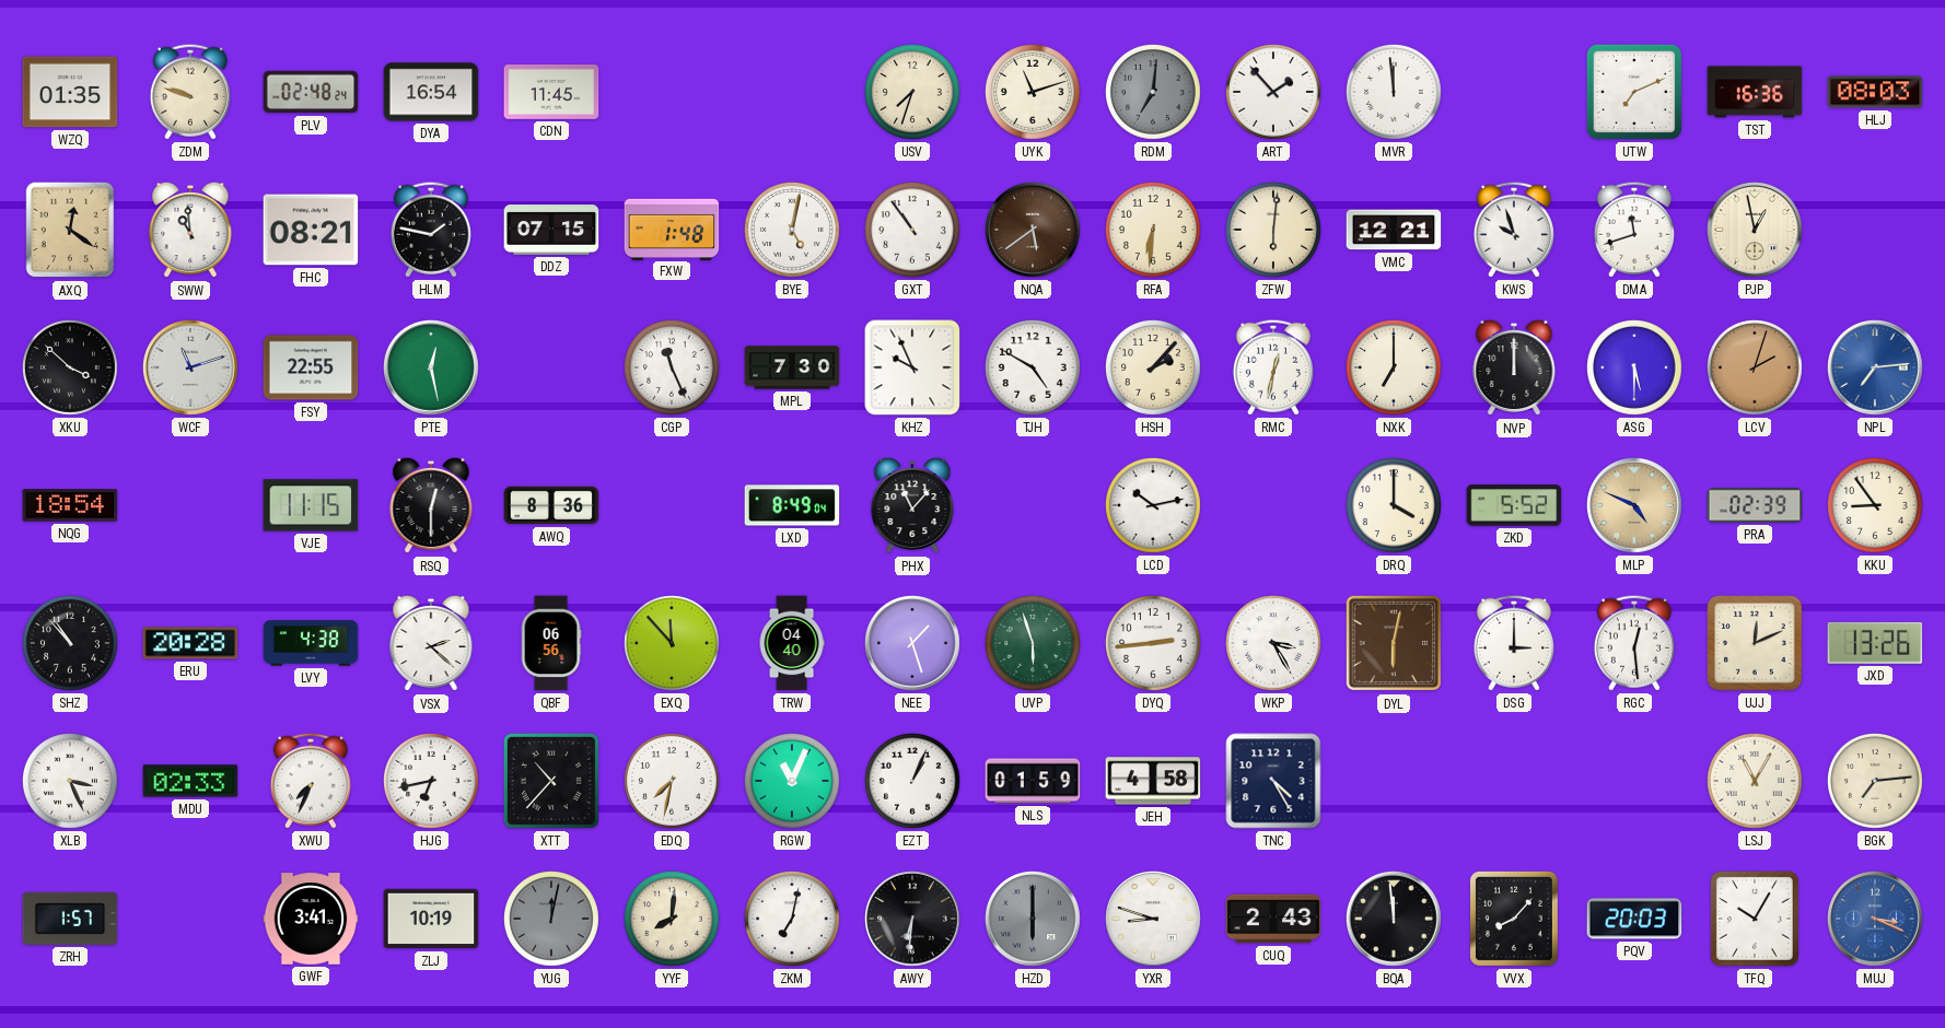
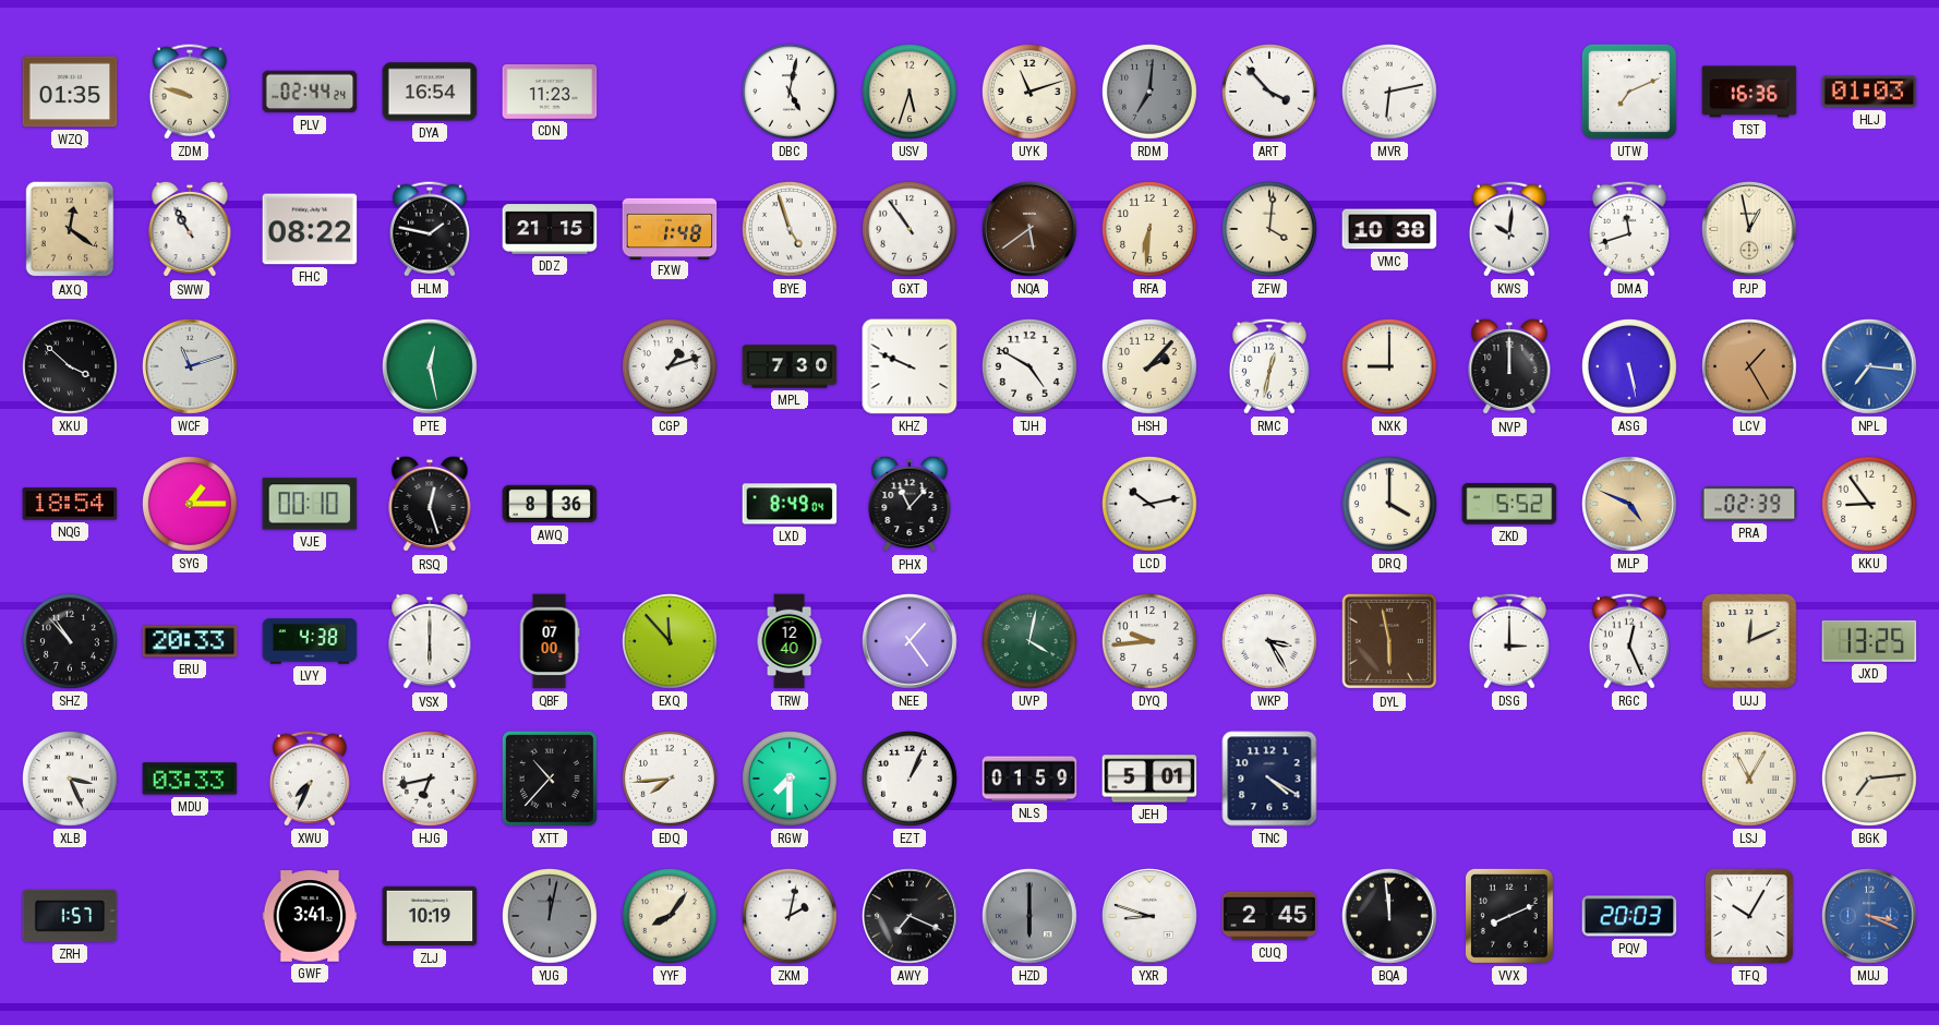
PLV: 02:48 -> 02:44
CDN: 11:45 -> 11:23
DBC: none -> 5:02
USV: 7:33 -> 5:33
ART: 1:53 -> 3:53
MVR: 11:59 -> 6:13
HLJ: 08:03 -> 01:03
SWW: 10:59 -> 10:55
FHC: 08:21 -> 08:22
DDZ: 07:15 -> 21:15
BYE: 5:02 -> 4:57
ZFW: 6:01 -> 4:01
VMC: 12:21 -> 10:38
KWS: 9:57 -> 10:01
FSY: 22:55 -> none
CGP: 11:26 -> 1:12
KHZ: 9:56 -> 9:49
NXK: 7:00 -> 9:00
ASG: 5:30 -> 5:28
LCV: 2:03 -> 1:25
NPL: 7:14 -> 7:16
SYG: none -> 1:15
VJE: 11:15 -> 00:10
RSQ: 12:30 -> 12:27
ERU: 20:28 -> 20:33
VSX: 2:22 -> 6:00
QBF: 06:56 -> 07:00
TRW: 04:40 -> 12:40
NEE: 1:27 -> 1:24
UVP: 5:57 -> 4:02
DYQ: 2:44 -> 9:44
DYL: 6:02 -> 5:58
RGC: 12:29 -> 12:26
JXD: 13:26 -> 13:25
MDU: 02:33 -> 03:33
EDQ: 7:32 -> 7:44
RGW: 11:04 -> 7:30
JEH: 4:58 -> 5:01
TNC: 4:25 -> 4:20
YYF: 8:01 -> 8:06
ZKM: 7:02 -> 2:02
AWY: 6:31 -> 7:19
CUQ: 2:43 -> 2:45
VVX: 8:07 -> 8:11
